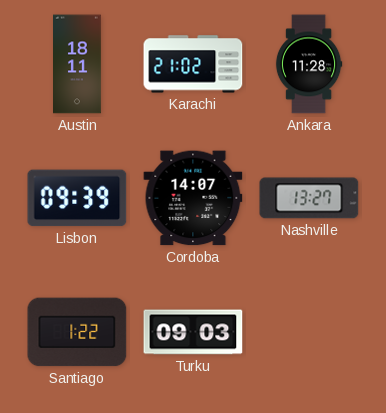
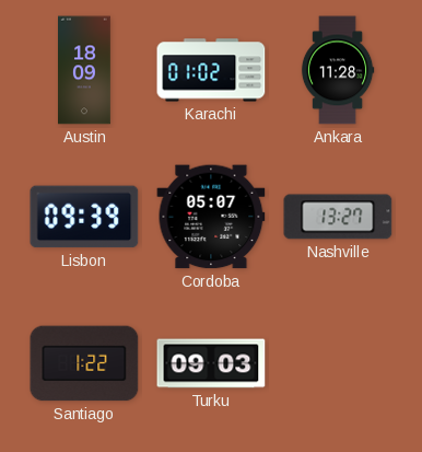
Austin: 18:11 -> 18:09
Karachi: 21:02 -> 01:02
Cordoba: 14:07 -> 05:07
